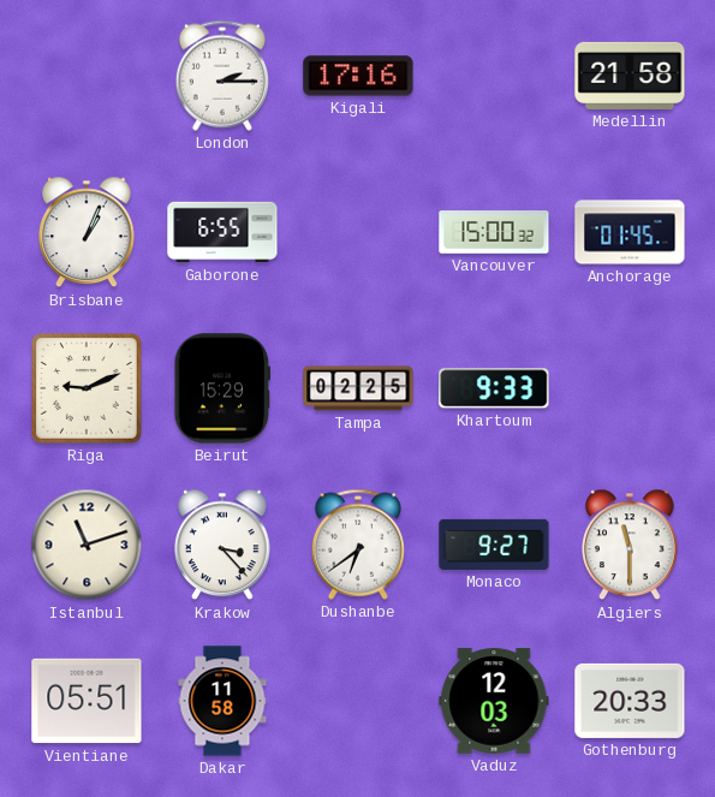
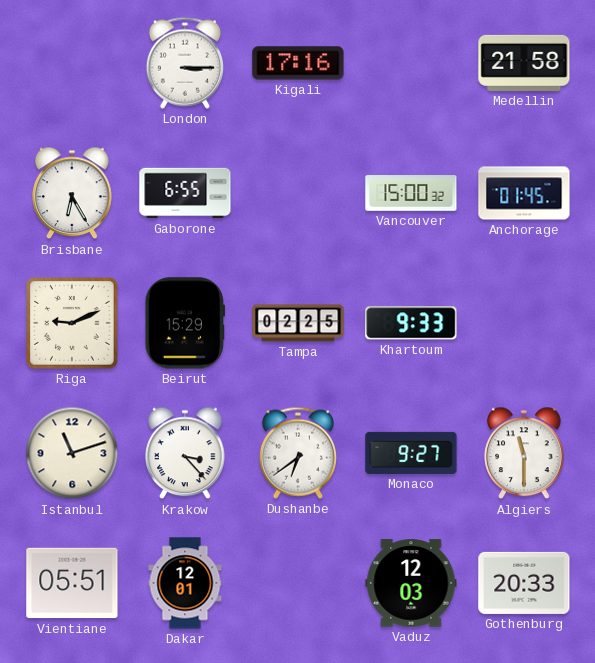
London: 2:15 -> 3:15
Brisbane: 1:04 -> 6:25
Dakar: 11:58 -> 12:01
